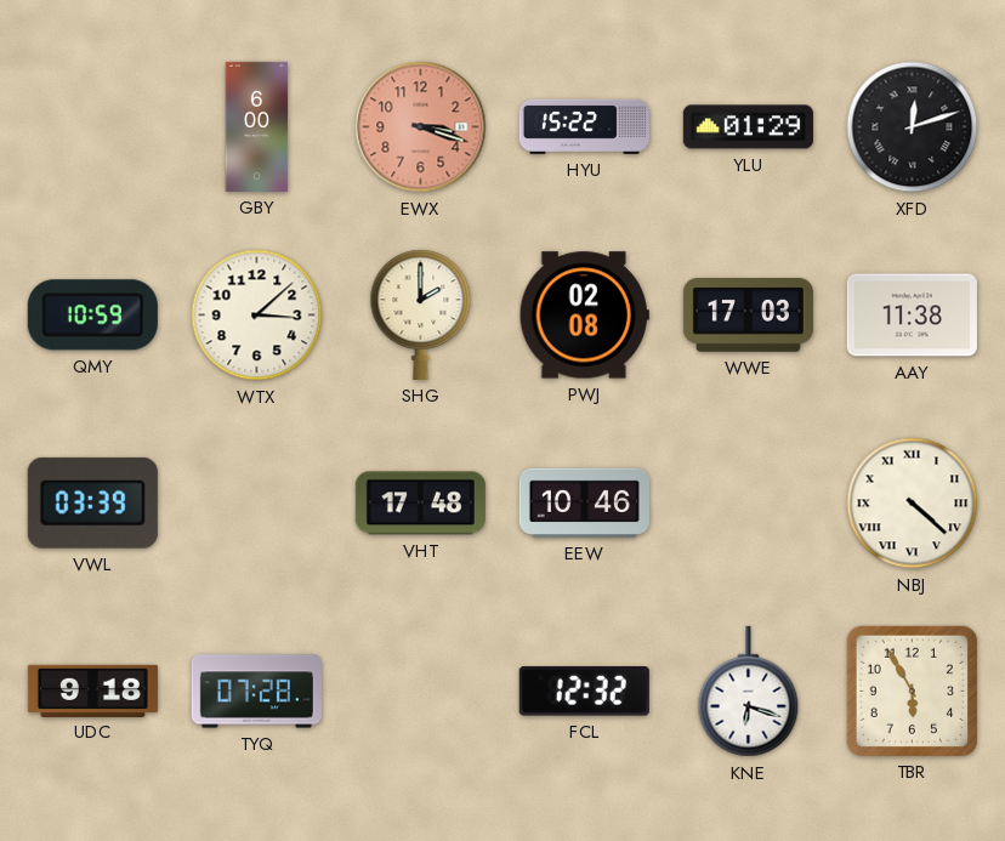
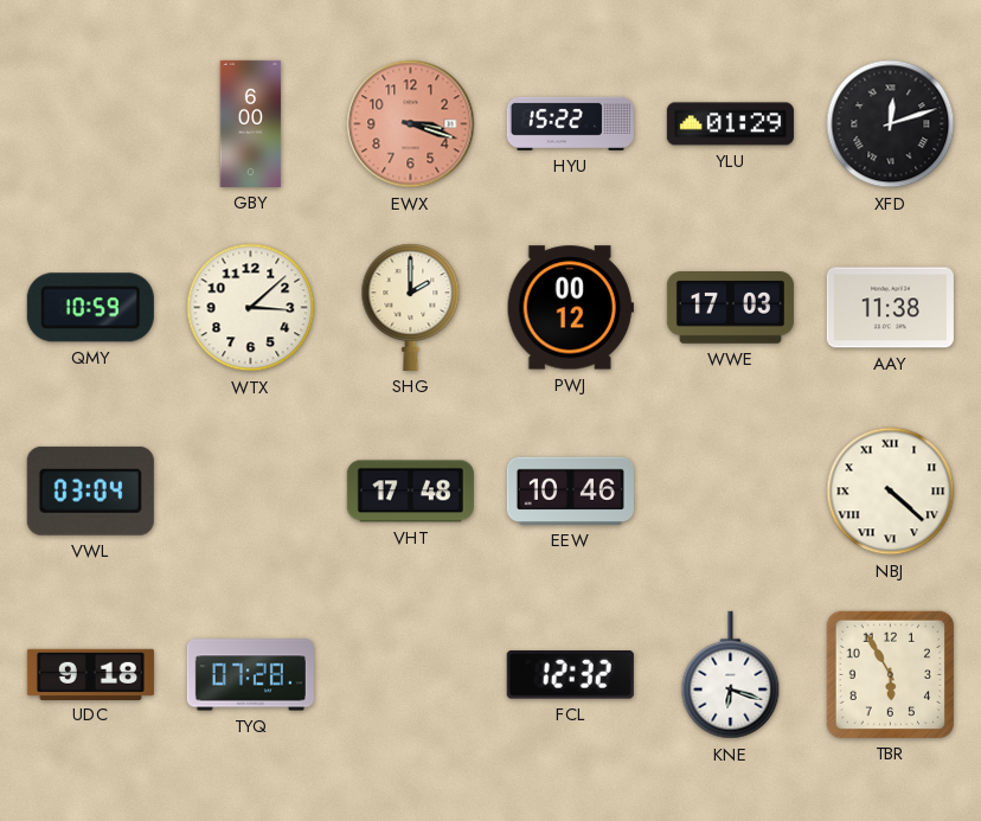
PWJ: 02:08 -> 00:12
VWL: 03:39 -> 03:04
